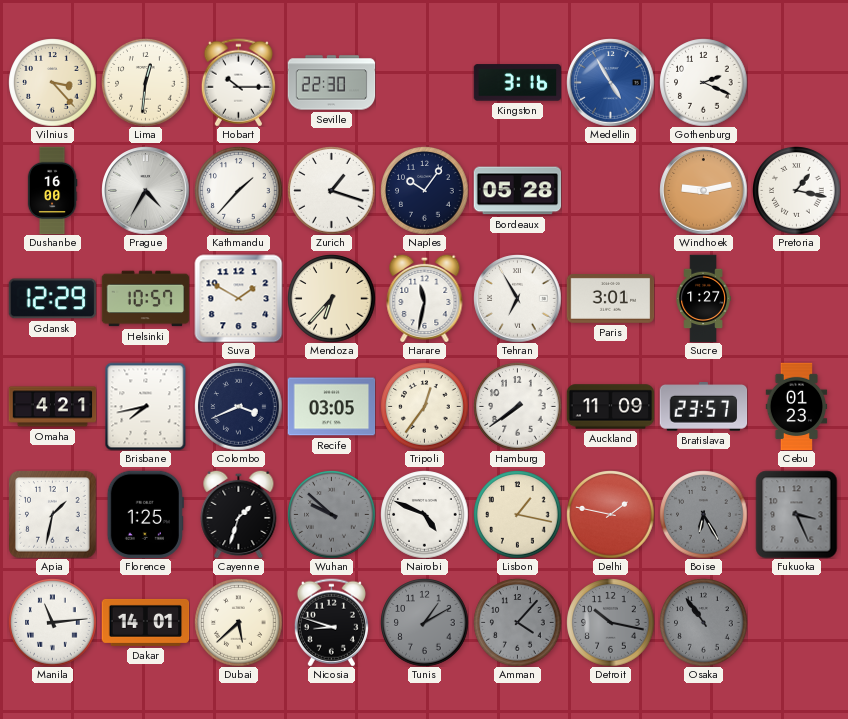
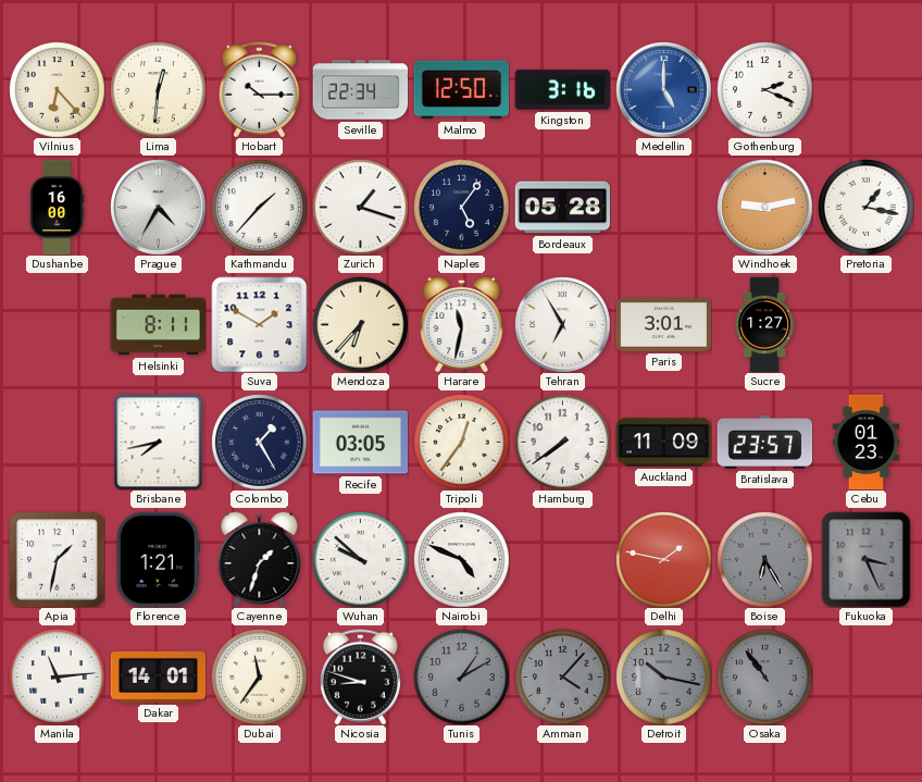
Vilnius: 3:23 -> 6:23
Seville: 22:30 -> 22:34
Malmo: none -> 12:50
Medellin: 4:55 -> 5:00
Naples: 10:06 -> 5:06
Gdansk: 12:29 -> none
Helsinki: 10:57 -> 8:11
Omaha: 4:21 -> none
Colombo: 3:41 -> 1:25
Florence: 1:25 -> 1:21
Wuhan dial: grey -> white
Lisbon: 1:17 -> none
Dubai: 5:38 -> 11:36
